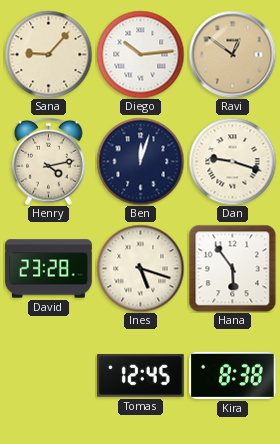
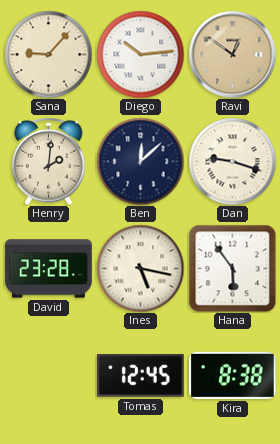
Henry: 4:13 -> 2:01
Ben: 12:03 -> 12:08
Ines: 5:18 -> 5:17
